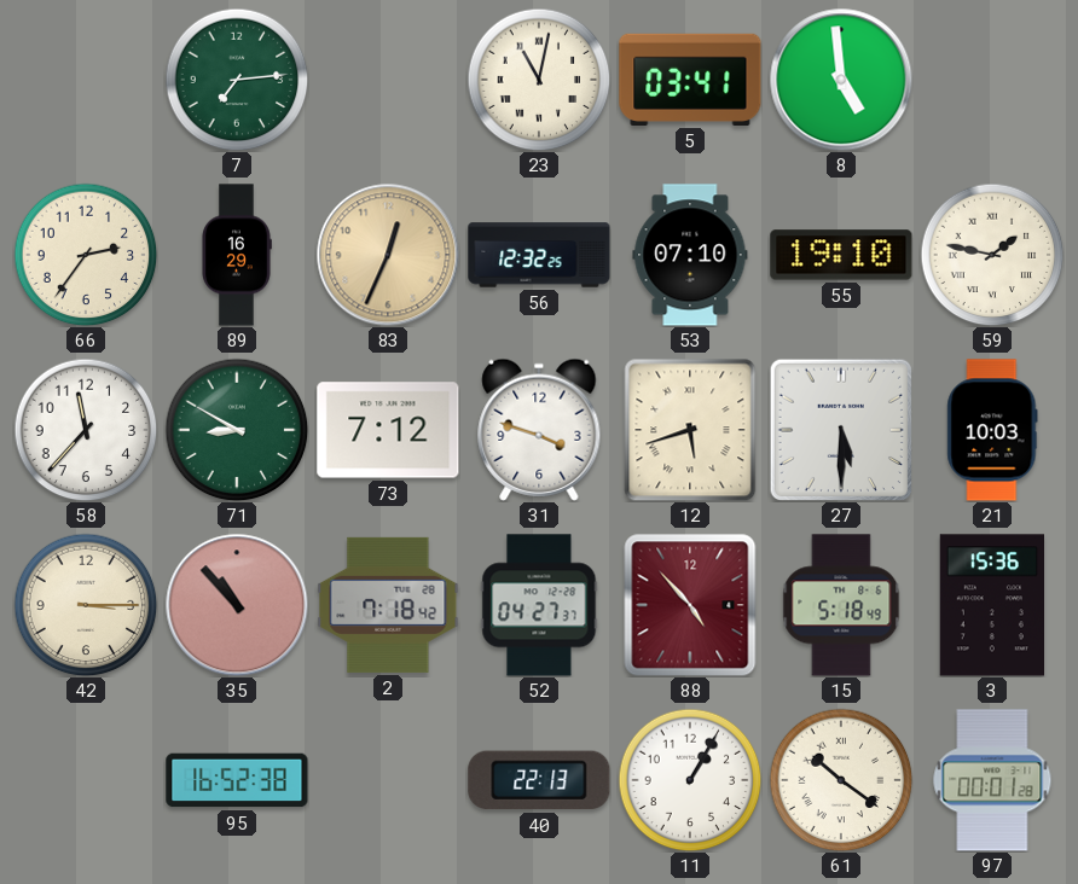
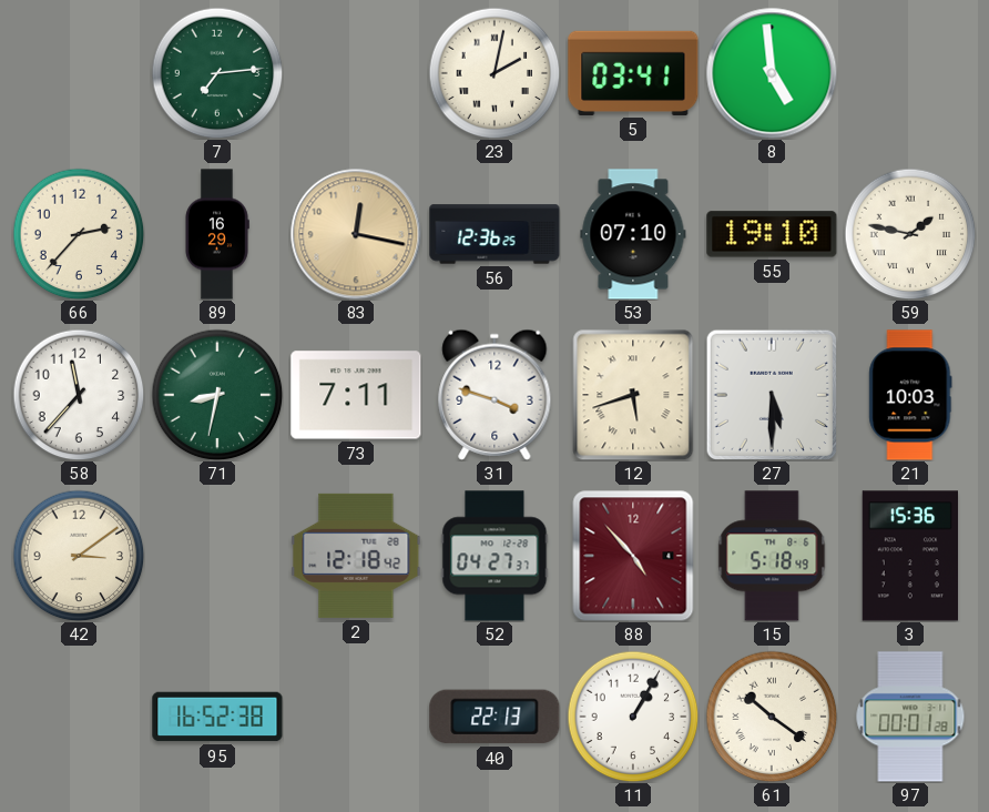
23: 11:02 -> 2:02
66: 2:36 -> 2:37
83: 12:34 -> 12:17
56: 12:32 -> 12:36
71: 8:50 -> 8:32
73: 7:12 -> 7:11
42: 3:15 -> 3:09
35: 10:53 -> none
2: 7:18 -> 12:18
